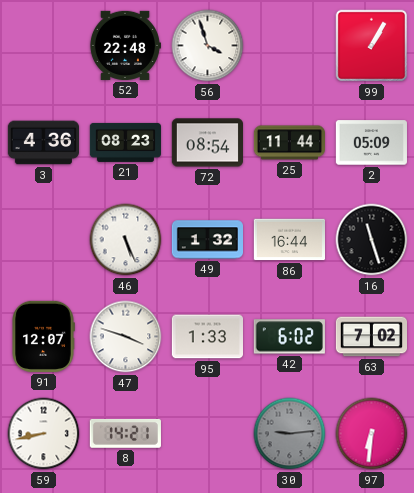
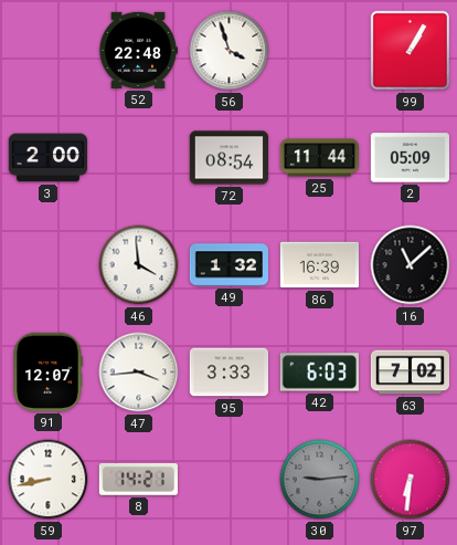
3: 4:36 -> 2:00
21: 08:23 -> none
46: 5:26 -> 3:59
86: 16:44 -> 16:39
16: 11:27 -> 11:08
47: 3:48 -> 3:44
95: 1:33 -> 3:33
42: 6:02 -> 6:03
